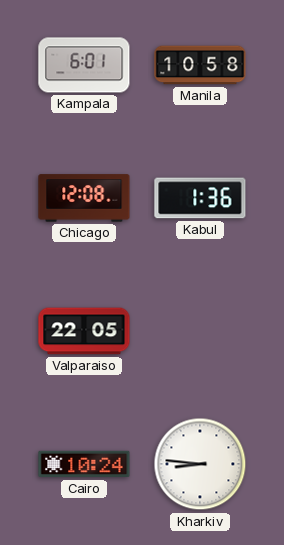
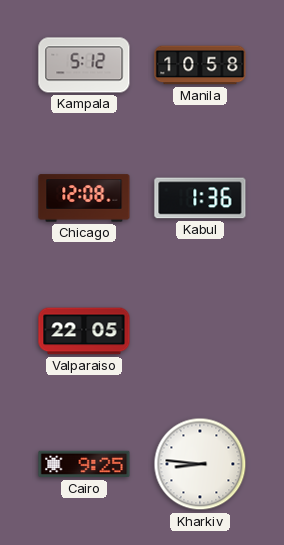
Kampala: 6:01 -> 5:12
Cairo: 10:24 -> 9:25
